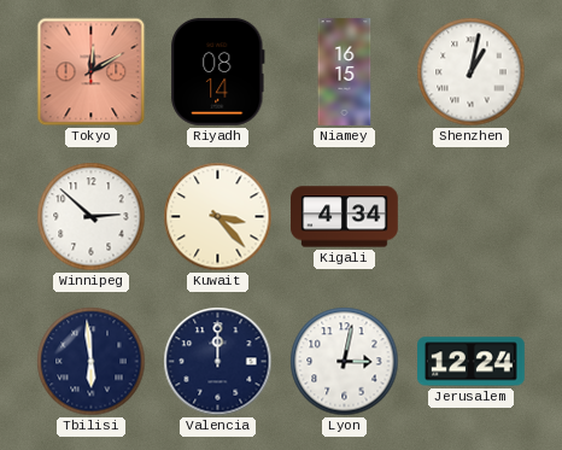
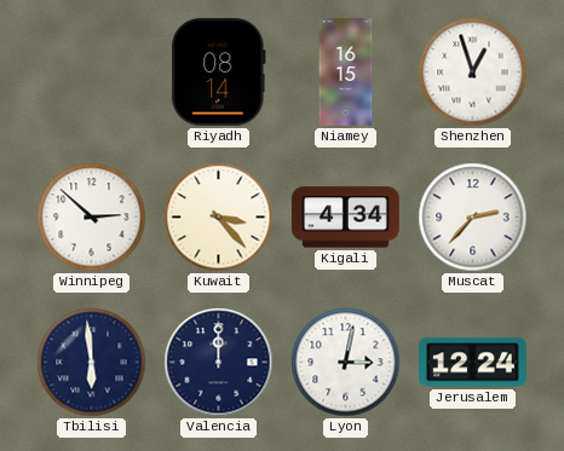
Tokyo: 12:10 -> none
Shenzhen: 1:02 -> 12:57
Muscat: none -> 2:37
